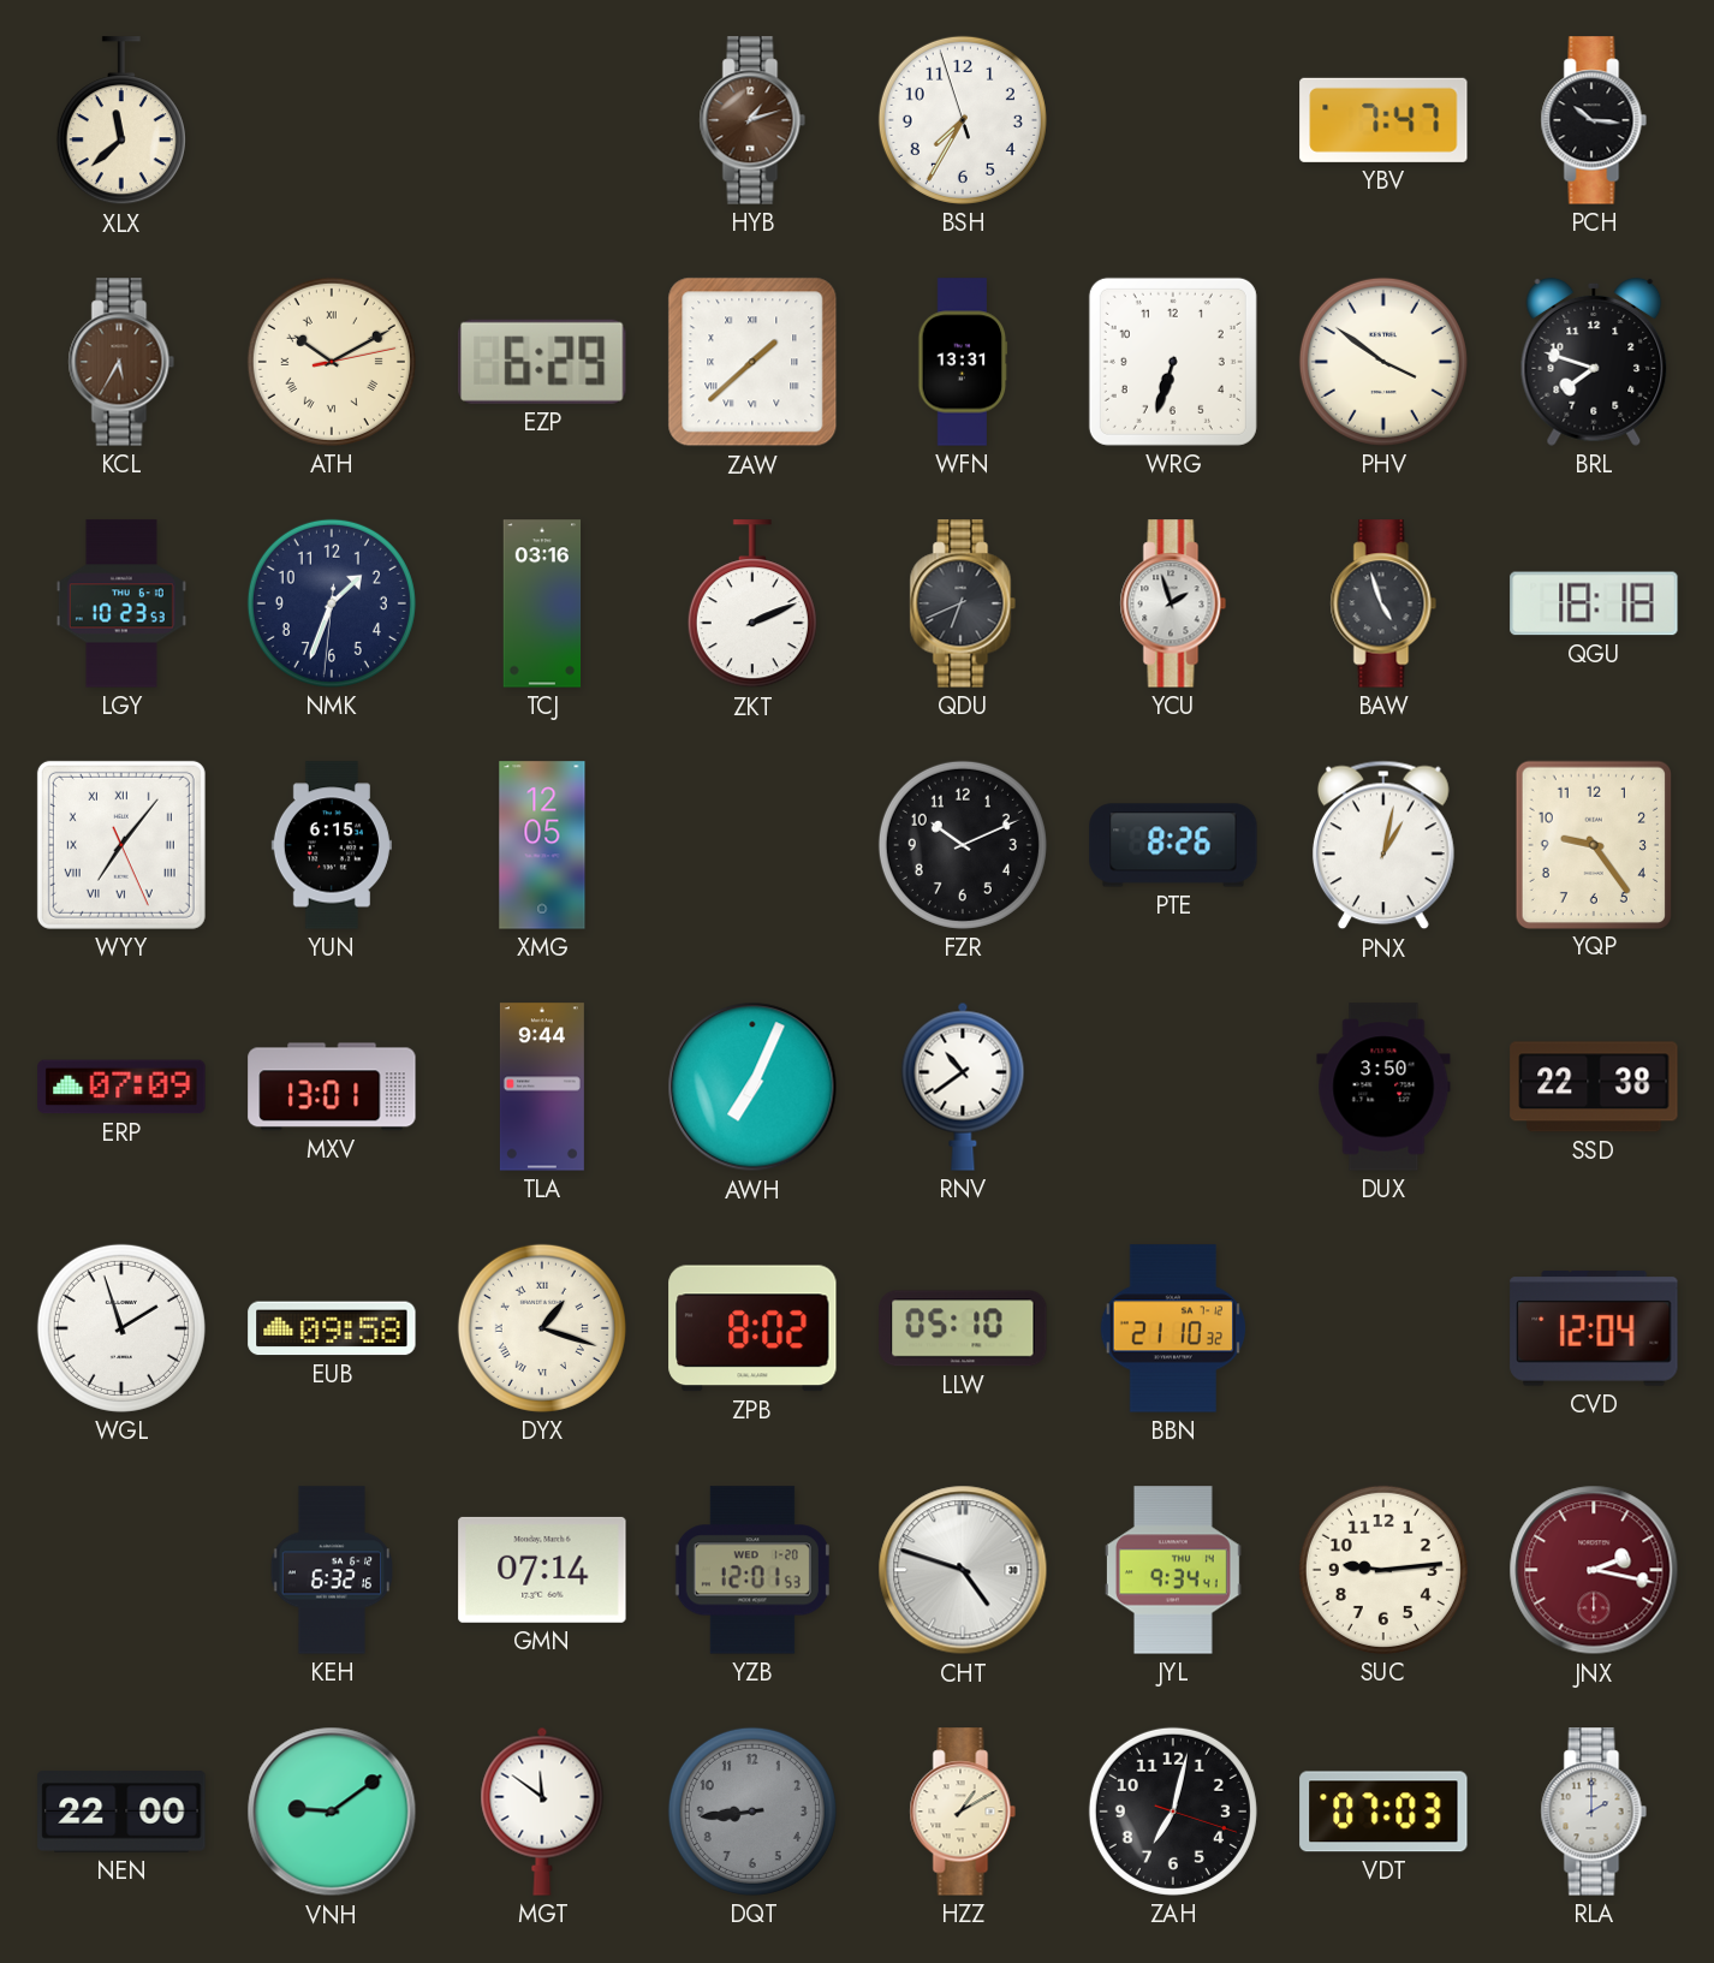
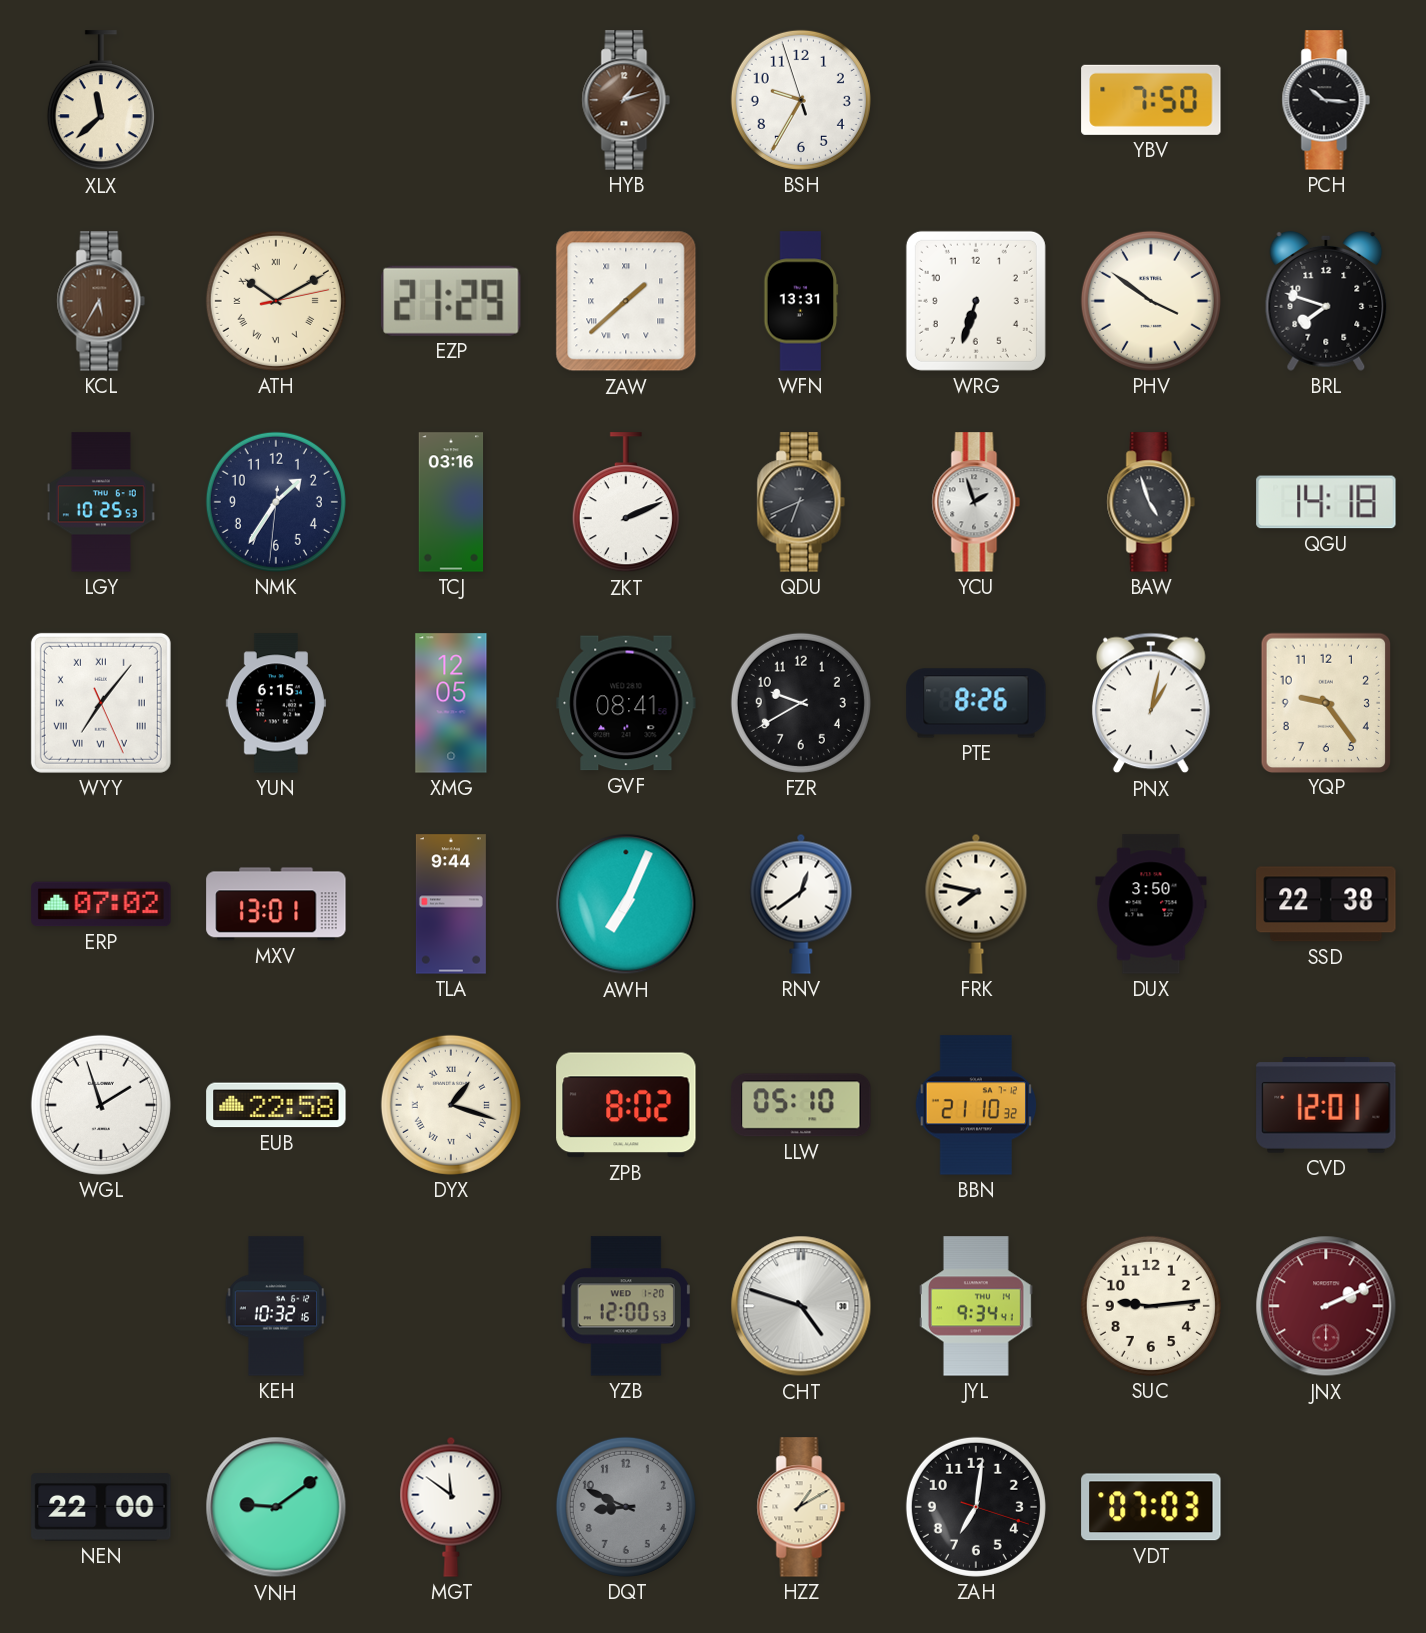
BSH: 7:34 -> 9:34
YBV: 7:47 -> 7:50
EZP: 6:29 -> 21:29
LGY: 10:23 -> 10:25
NMK: 1:33 -> 1:35
QGU: 18:18 -> 14:18
GVF: none -> 08:41
FZR: 10:11 -> 9:40
ERP: 07:09 -> 07:02
RNV: 10:39 -> 12:39
FRK: none -> 7:47
EUB: 09:58 -> 22:58
CVD: 12:04 -> 12:01
KEH: 6:32 -> 10:32
GMN: 07:14 -> none
YZB: 12:01 -> 12:00
JNX: 2:17 -> 2:11
DQT: 8:44 -> 8:49
ZAH: 7:02 -> 7:01
RLA: 2:00 -> none
